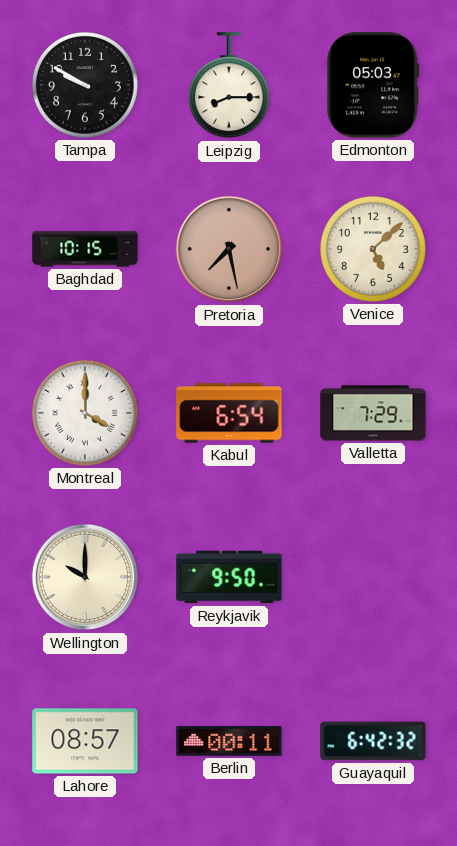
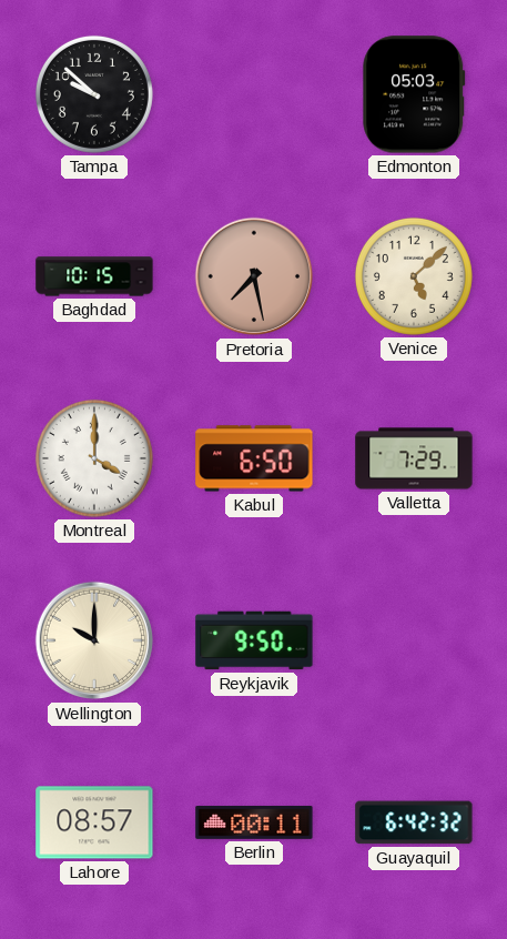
Tampa: 9:50 -> 9:52
Leipzig: 8:15 -> none
Kabul: 6:54 -> 6:50
